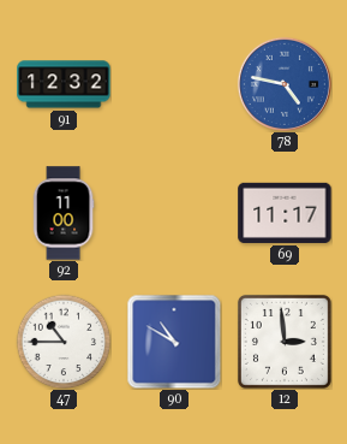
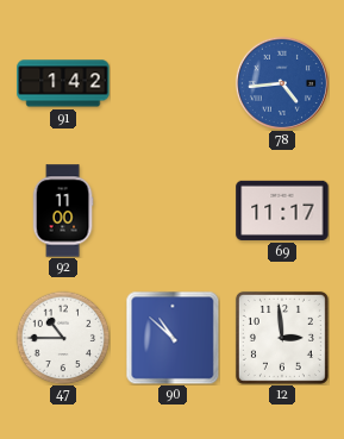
91: 12:32 -> 1:42
78: 4:47 -> 4:44
90: 10:50 -> 10:52
